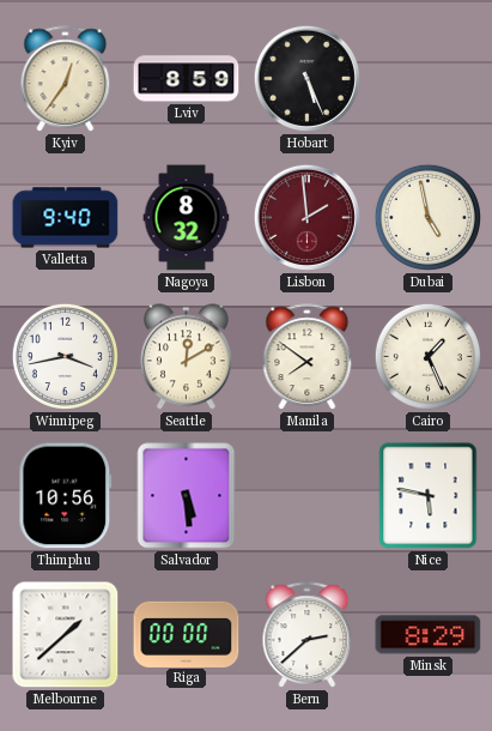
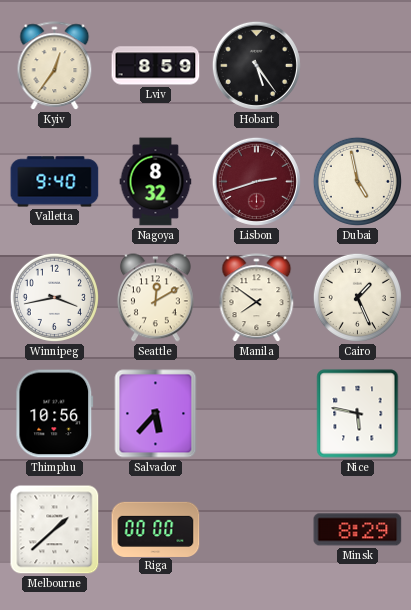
Hobart: 5:26 -> 5:24
Lisbon: 1:59 -> 2:42
Salvador: 5:29 -> 5:37
Bern: 2:38 -> none
